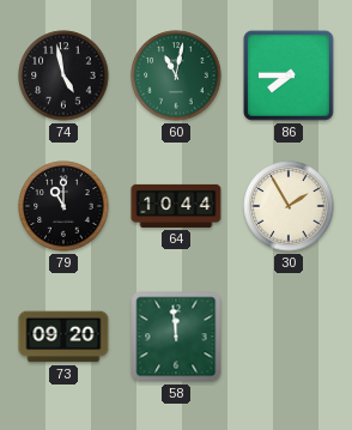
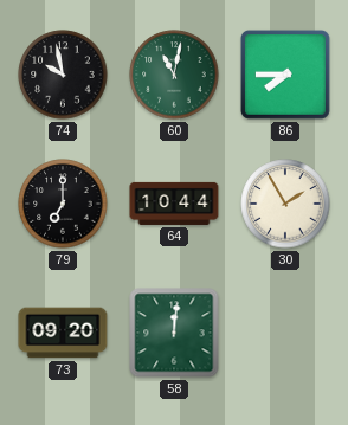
74: 4:58 -> 9:58
79: 11:00 -> 7:00
58: 11:59 -> 12:01
